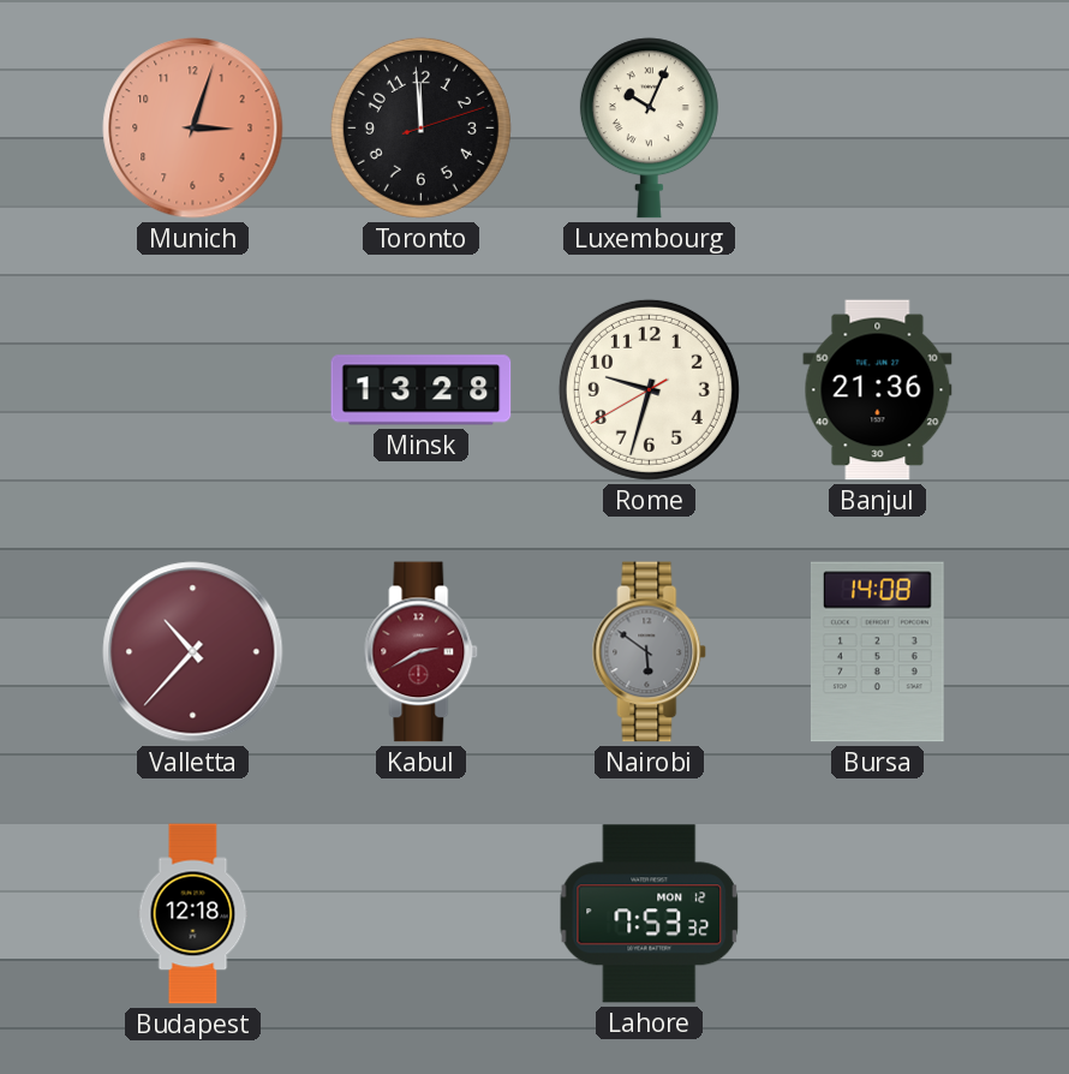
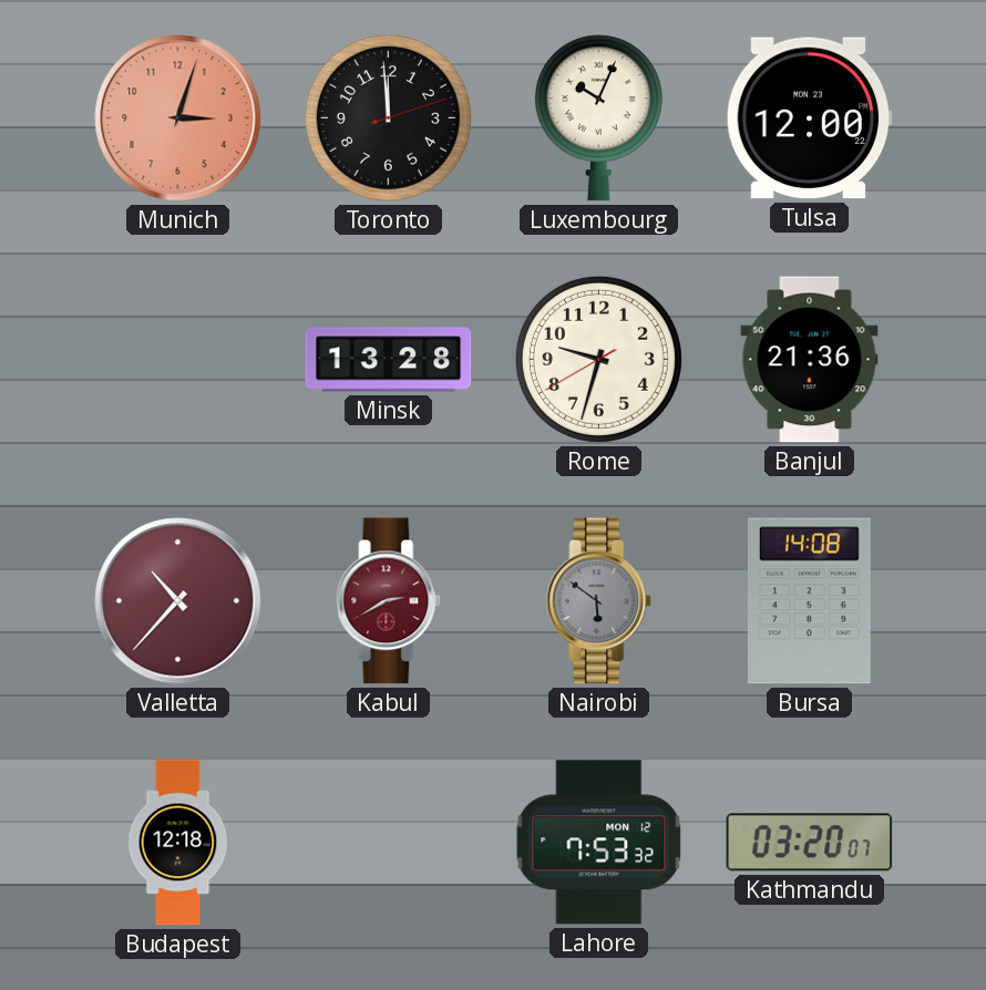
Tulsa: none -> 12:00
Kathmandu: none -> 03:20
